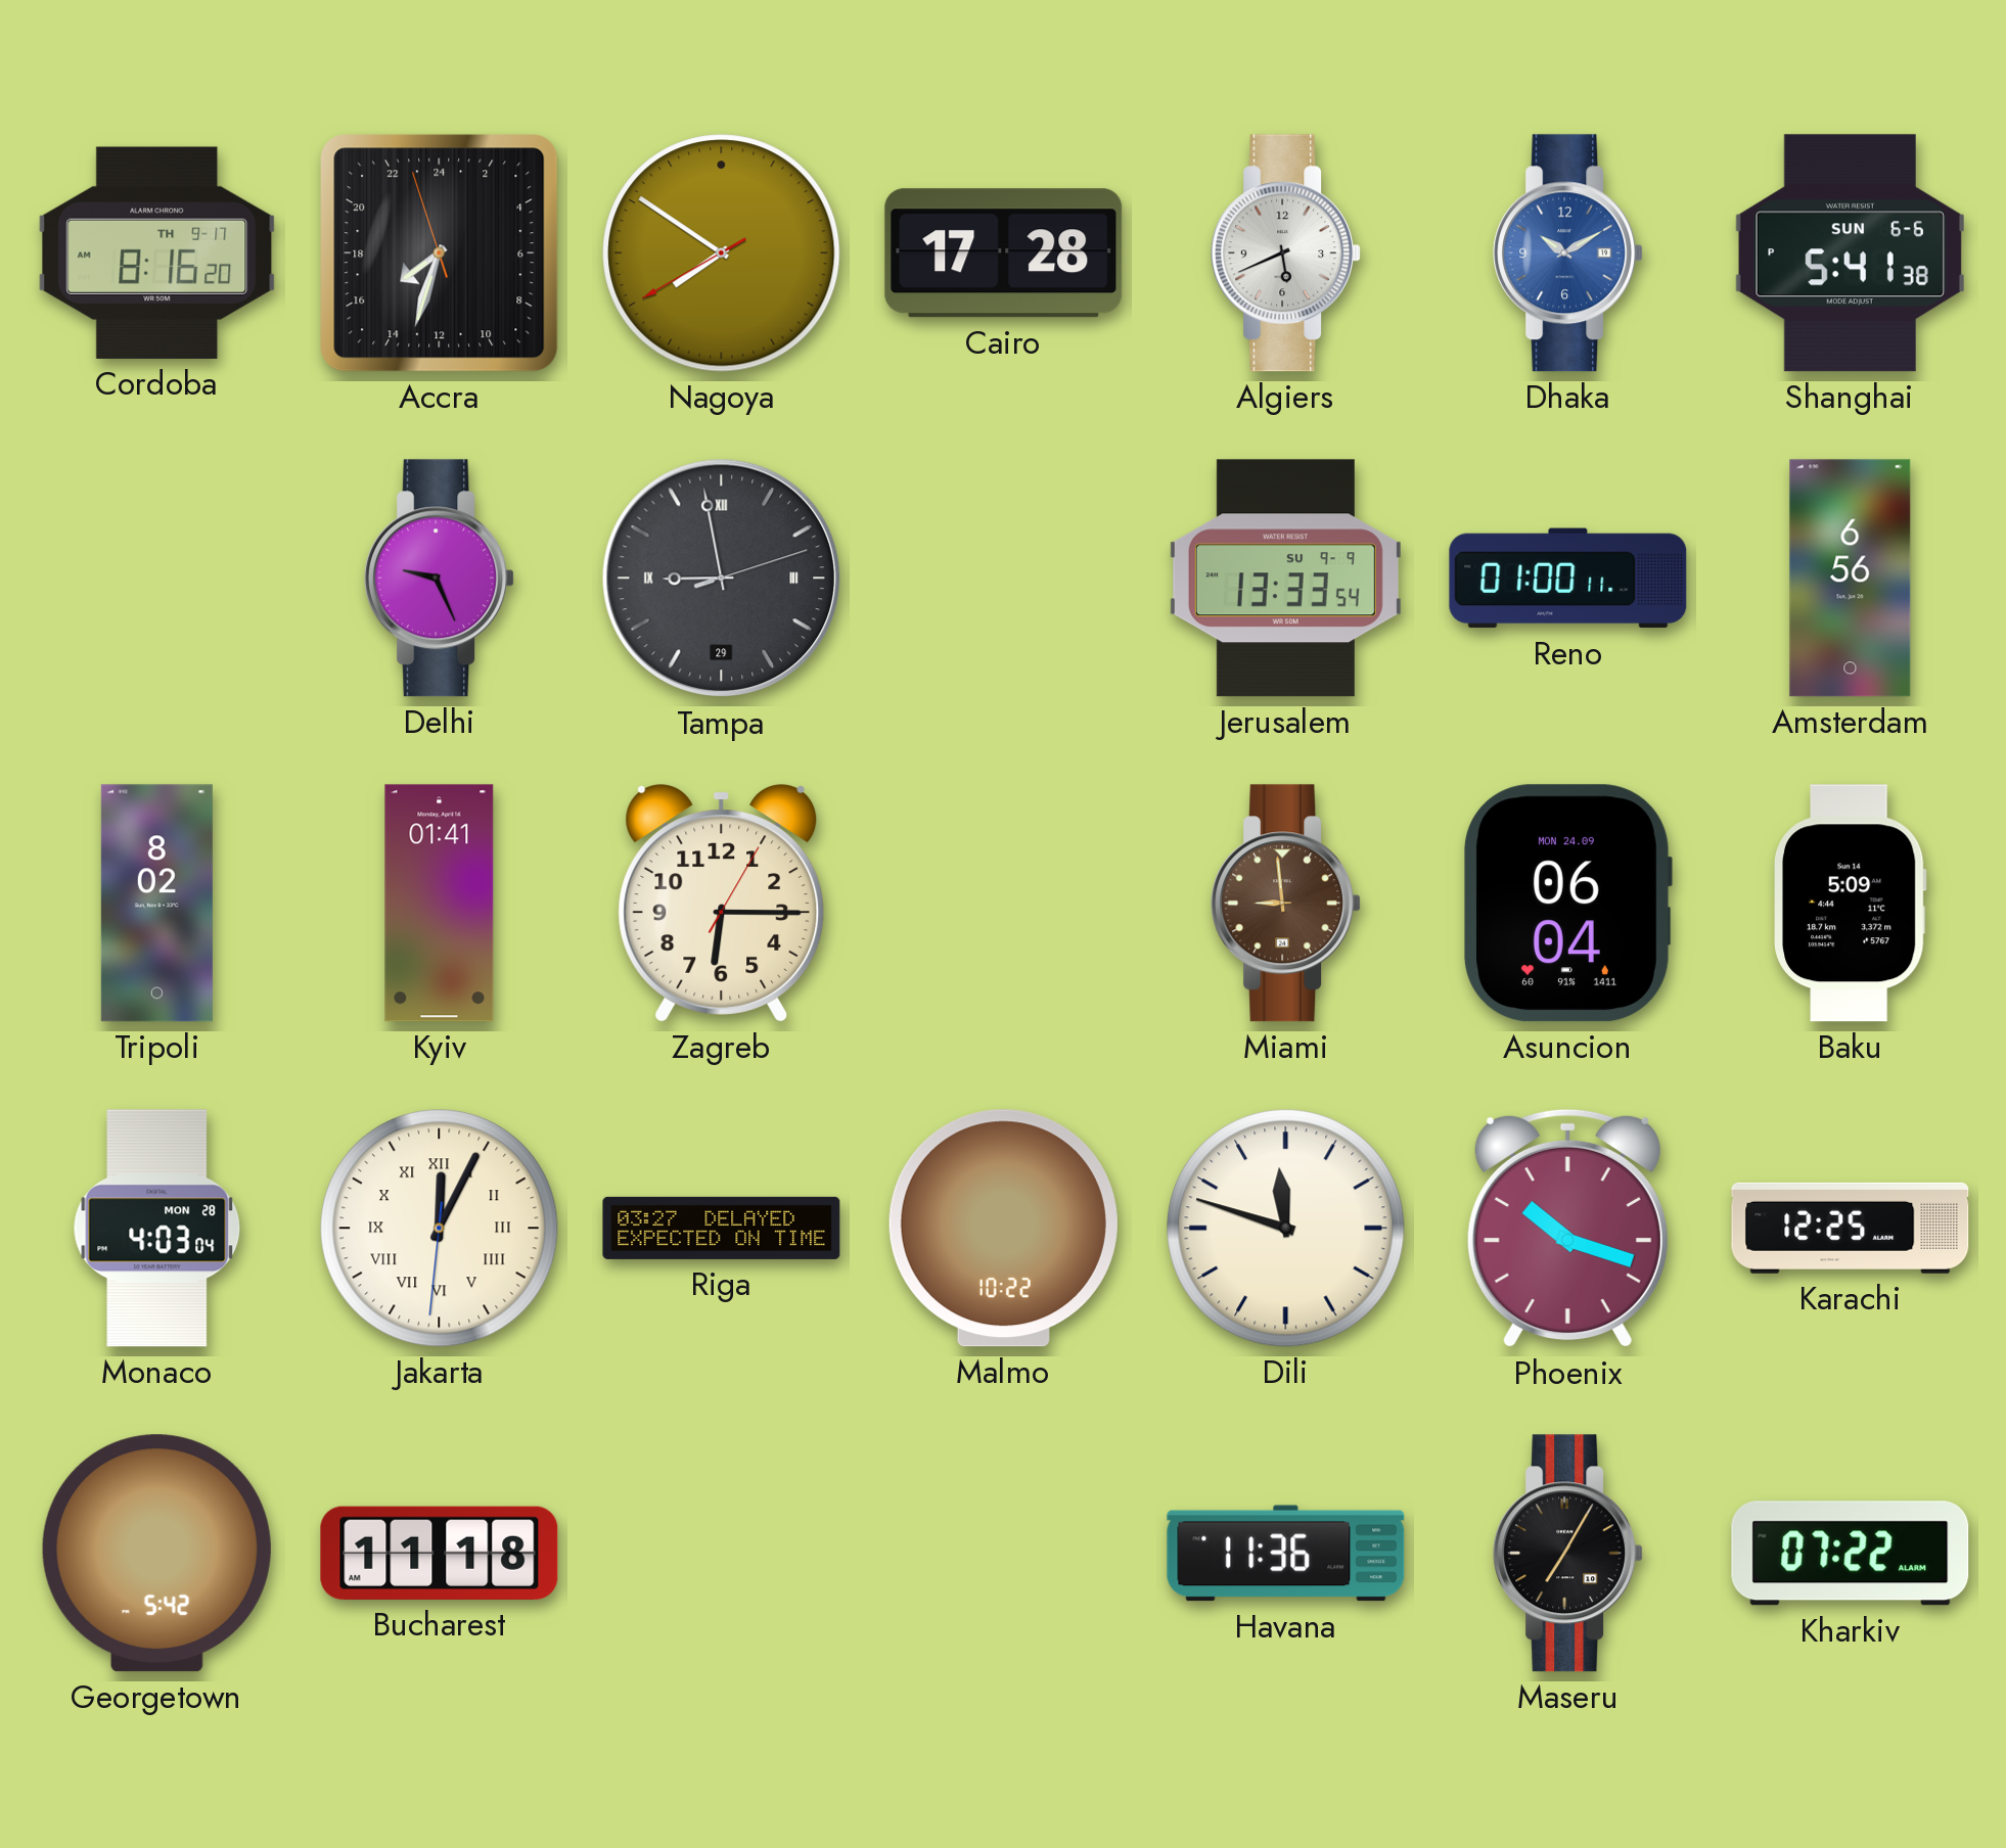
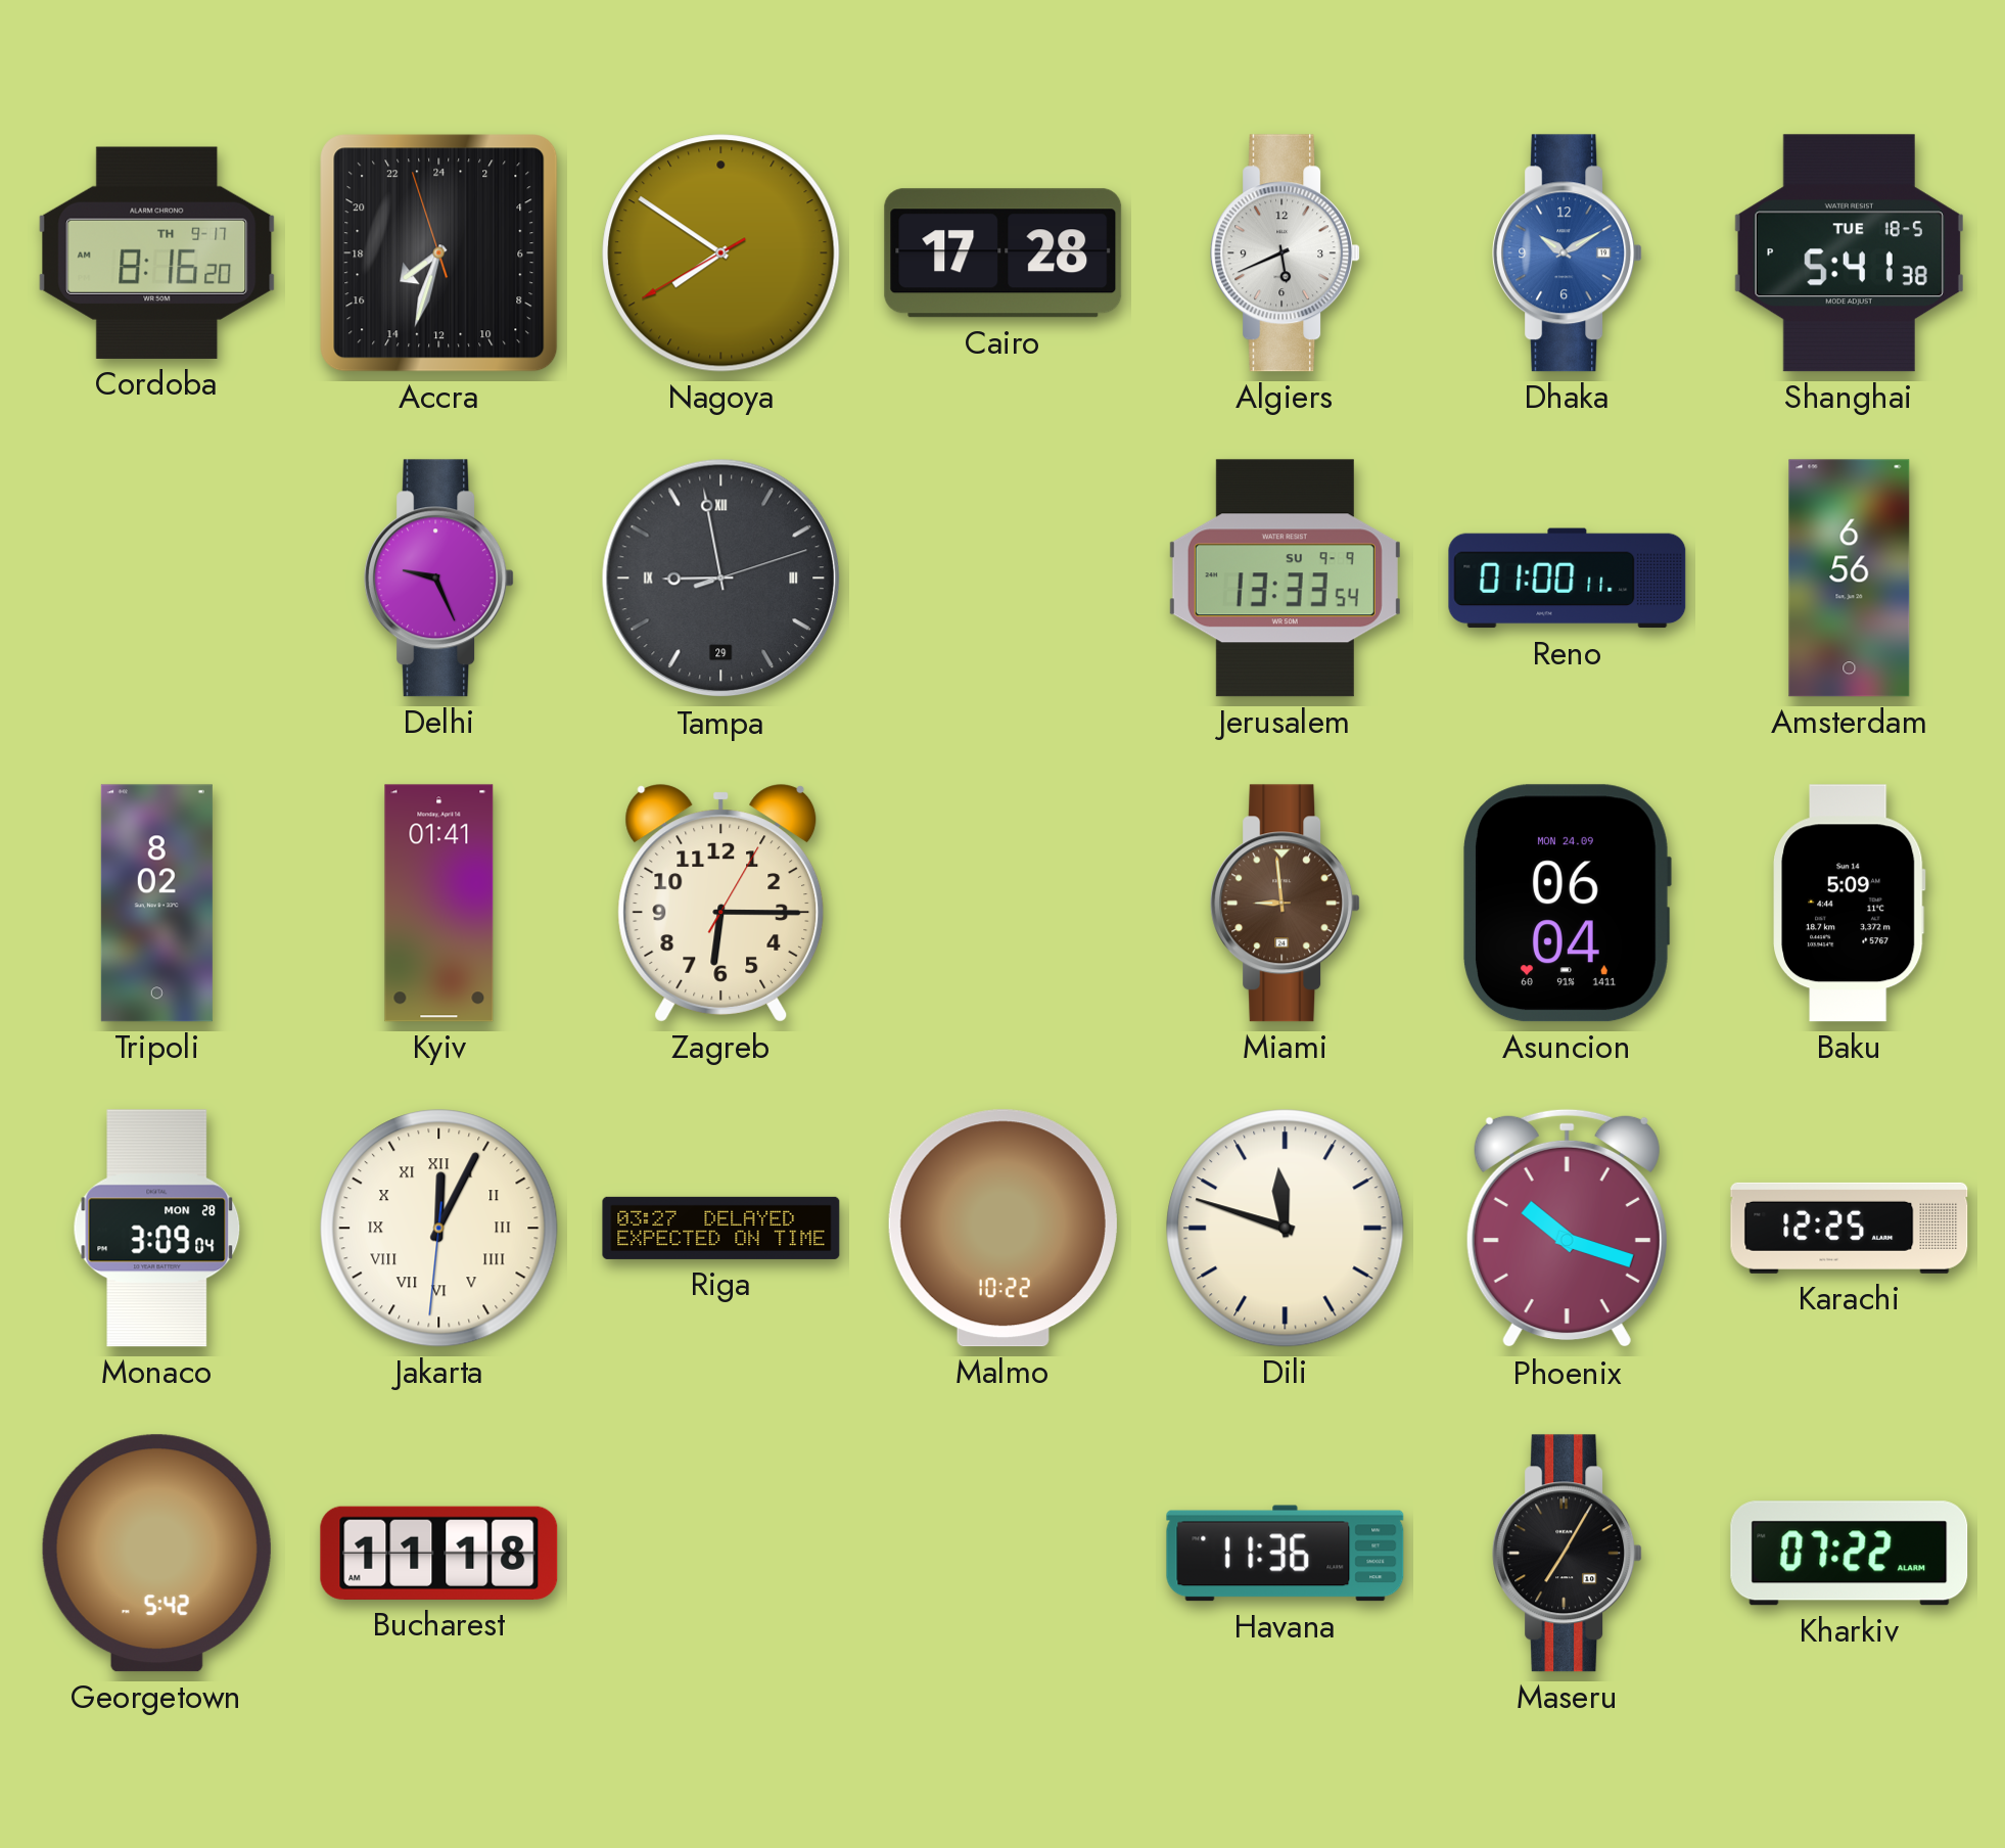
Shanghai date: SUN 6-6 -> TUE 18-5
Monaco: 4:03 -> 3:09
